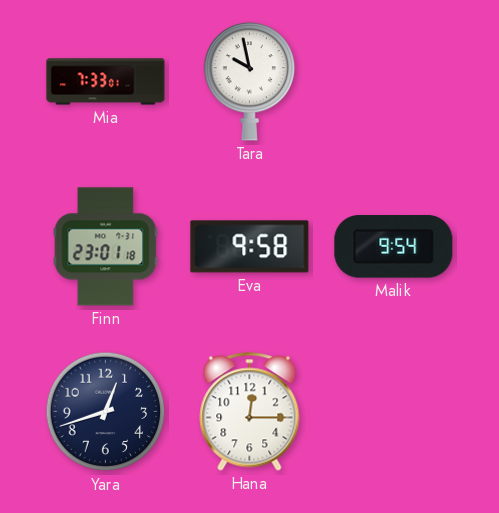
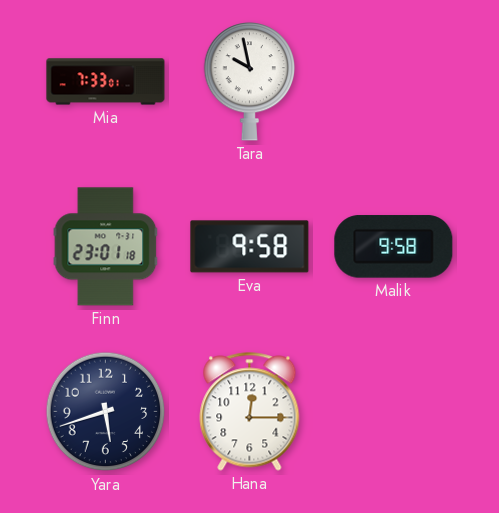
Malik: 9:54 -> 9:58
Yara: 12:42 -> 5:42
